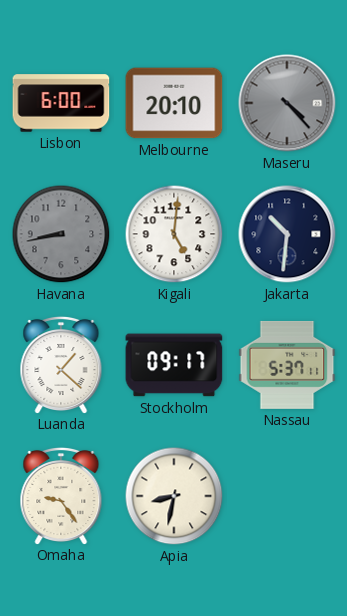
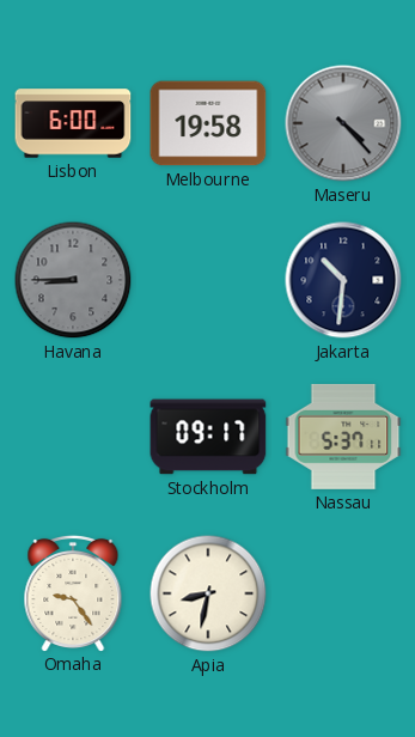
Melbourne: 20:10 -> 19:58
Havana: 8:43 -> 8:45
Kigali: 5:01 -> none
Luanda: 1:22 -> none
